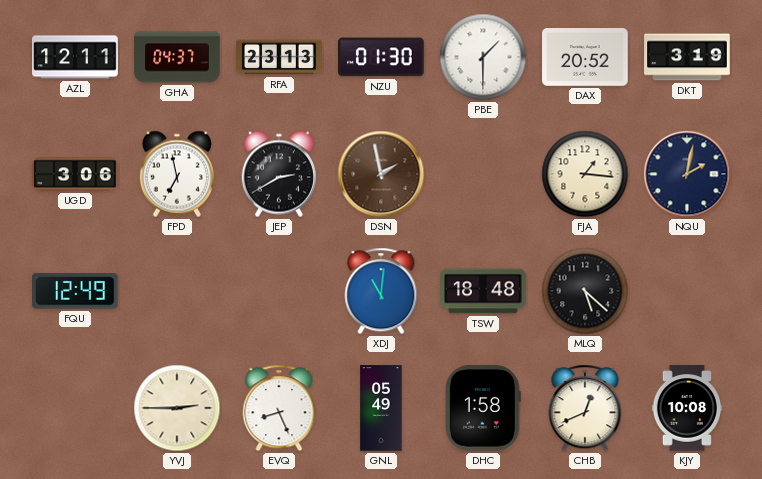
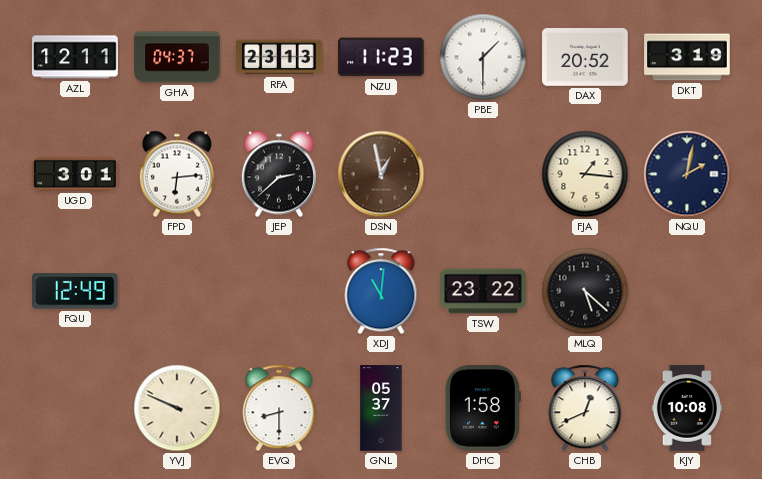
NZU: 01:30 -> 11:23
UGD: 3:06 -> 3:01
FPD: 6:58 -> 6:14
JEP: 2:40 -> 2:38
DSN: 1:58 -> 12:58
TSW: 18:48 -> 23:22
YVJ: 2:45 -> 9:49
EVQ: 8:26 -> 8:30
GNL: 05:49 -> 05:37
